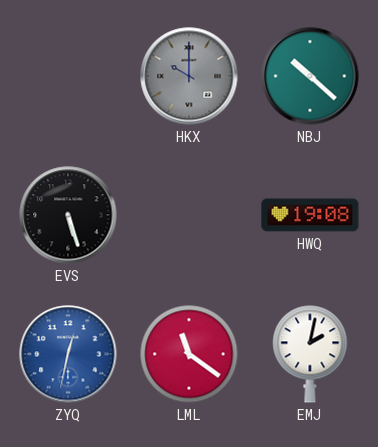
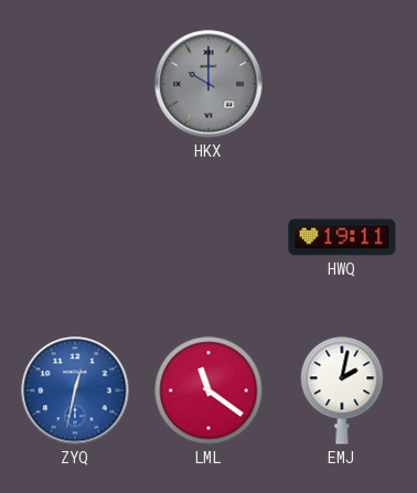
NBJ: 10:22 -> none
EVS: 5:27 -> none
HWQ: 19:08 -> 19:11
